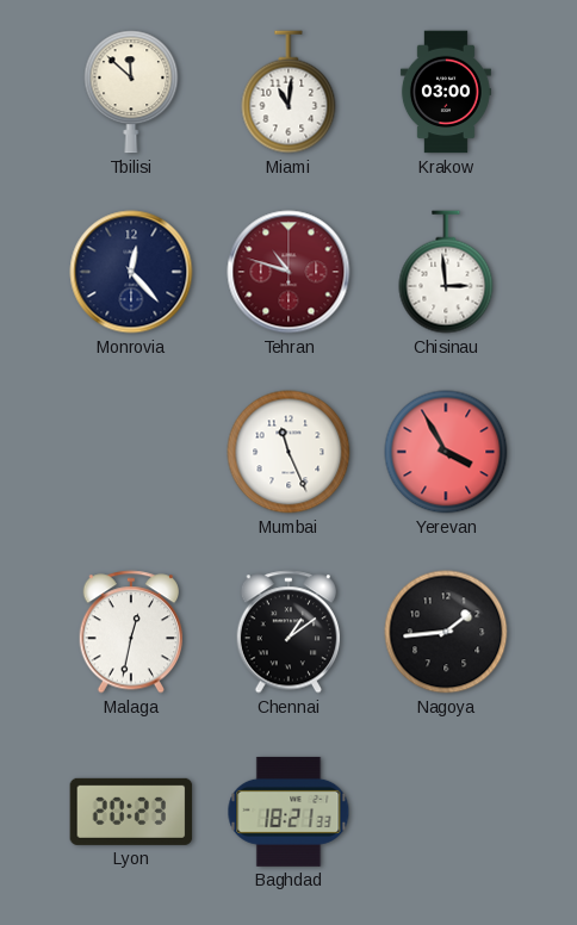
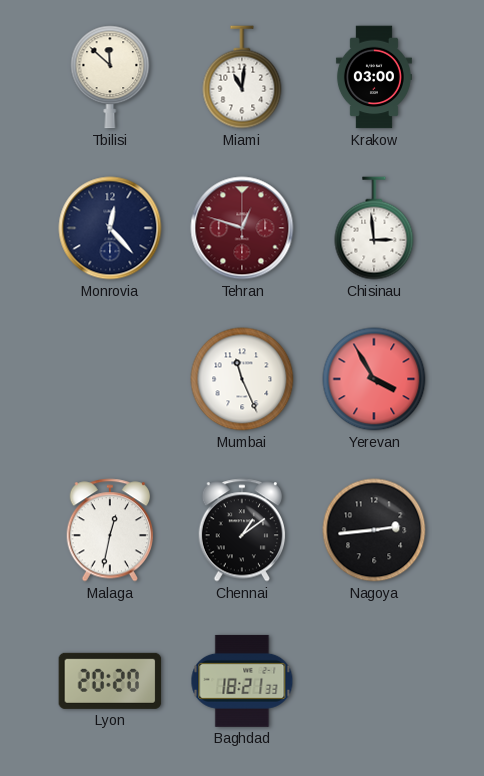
Tehran: 10:48 -> 12:48
Nagoya: 1:44 -> 2:44
Lyon: 20:23 -> 20:20
